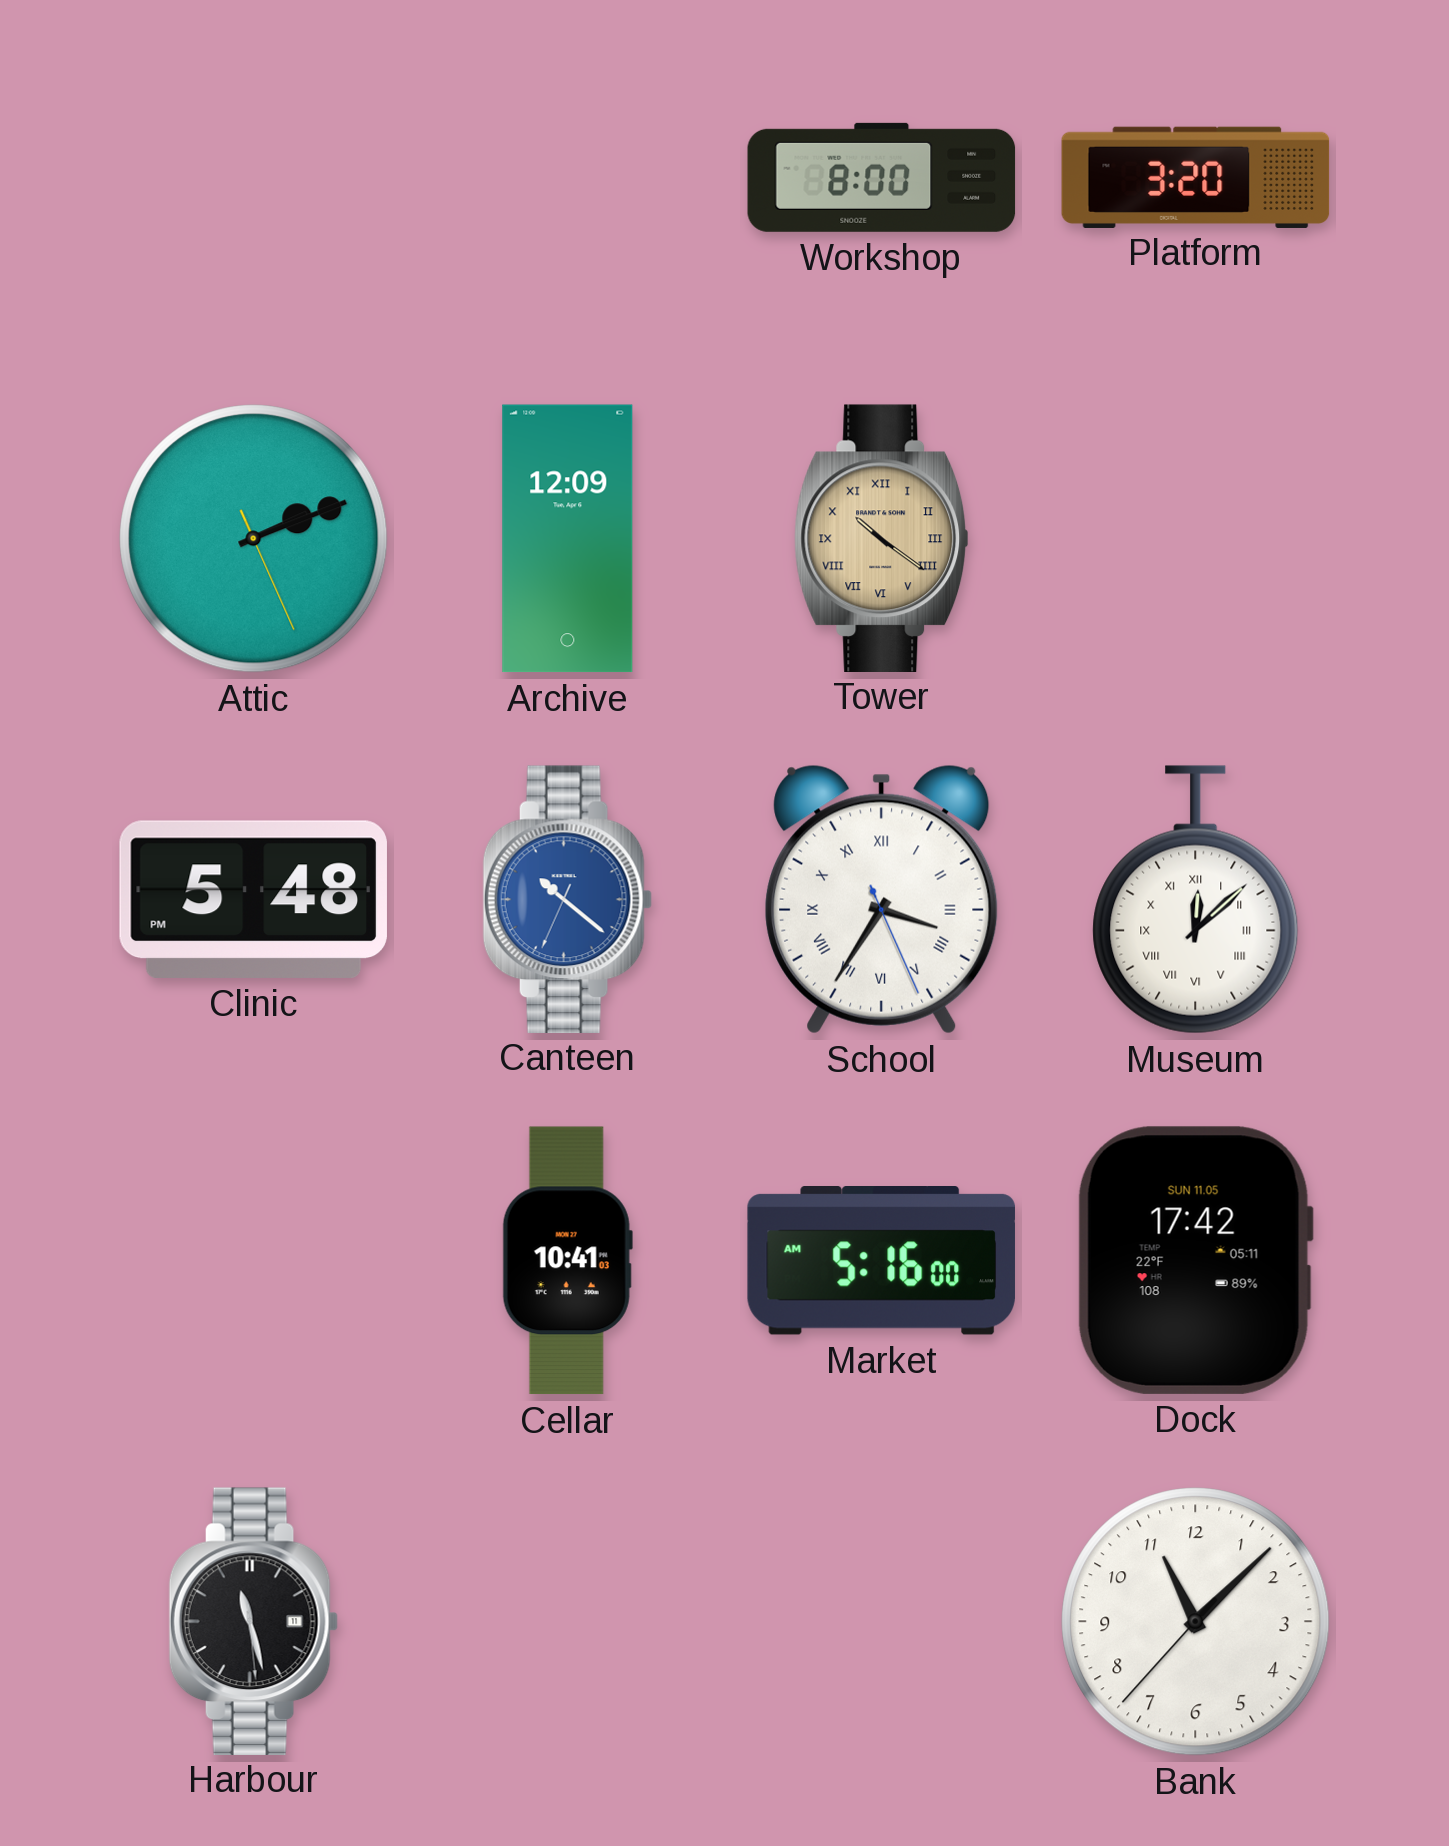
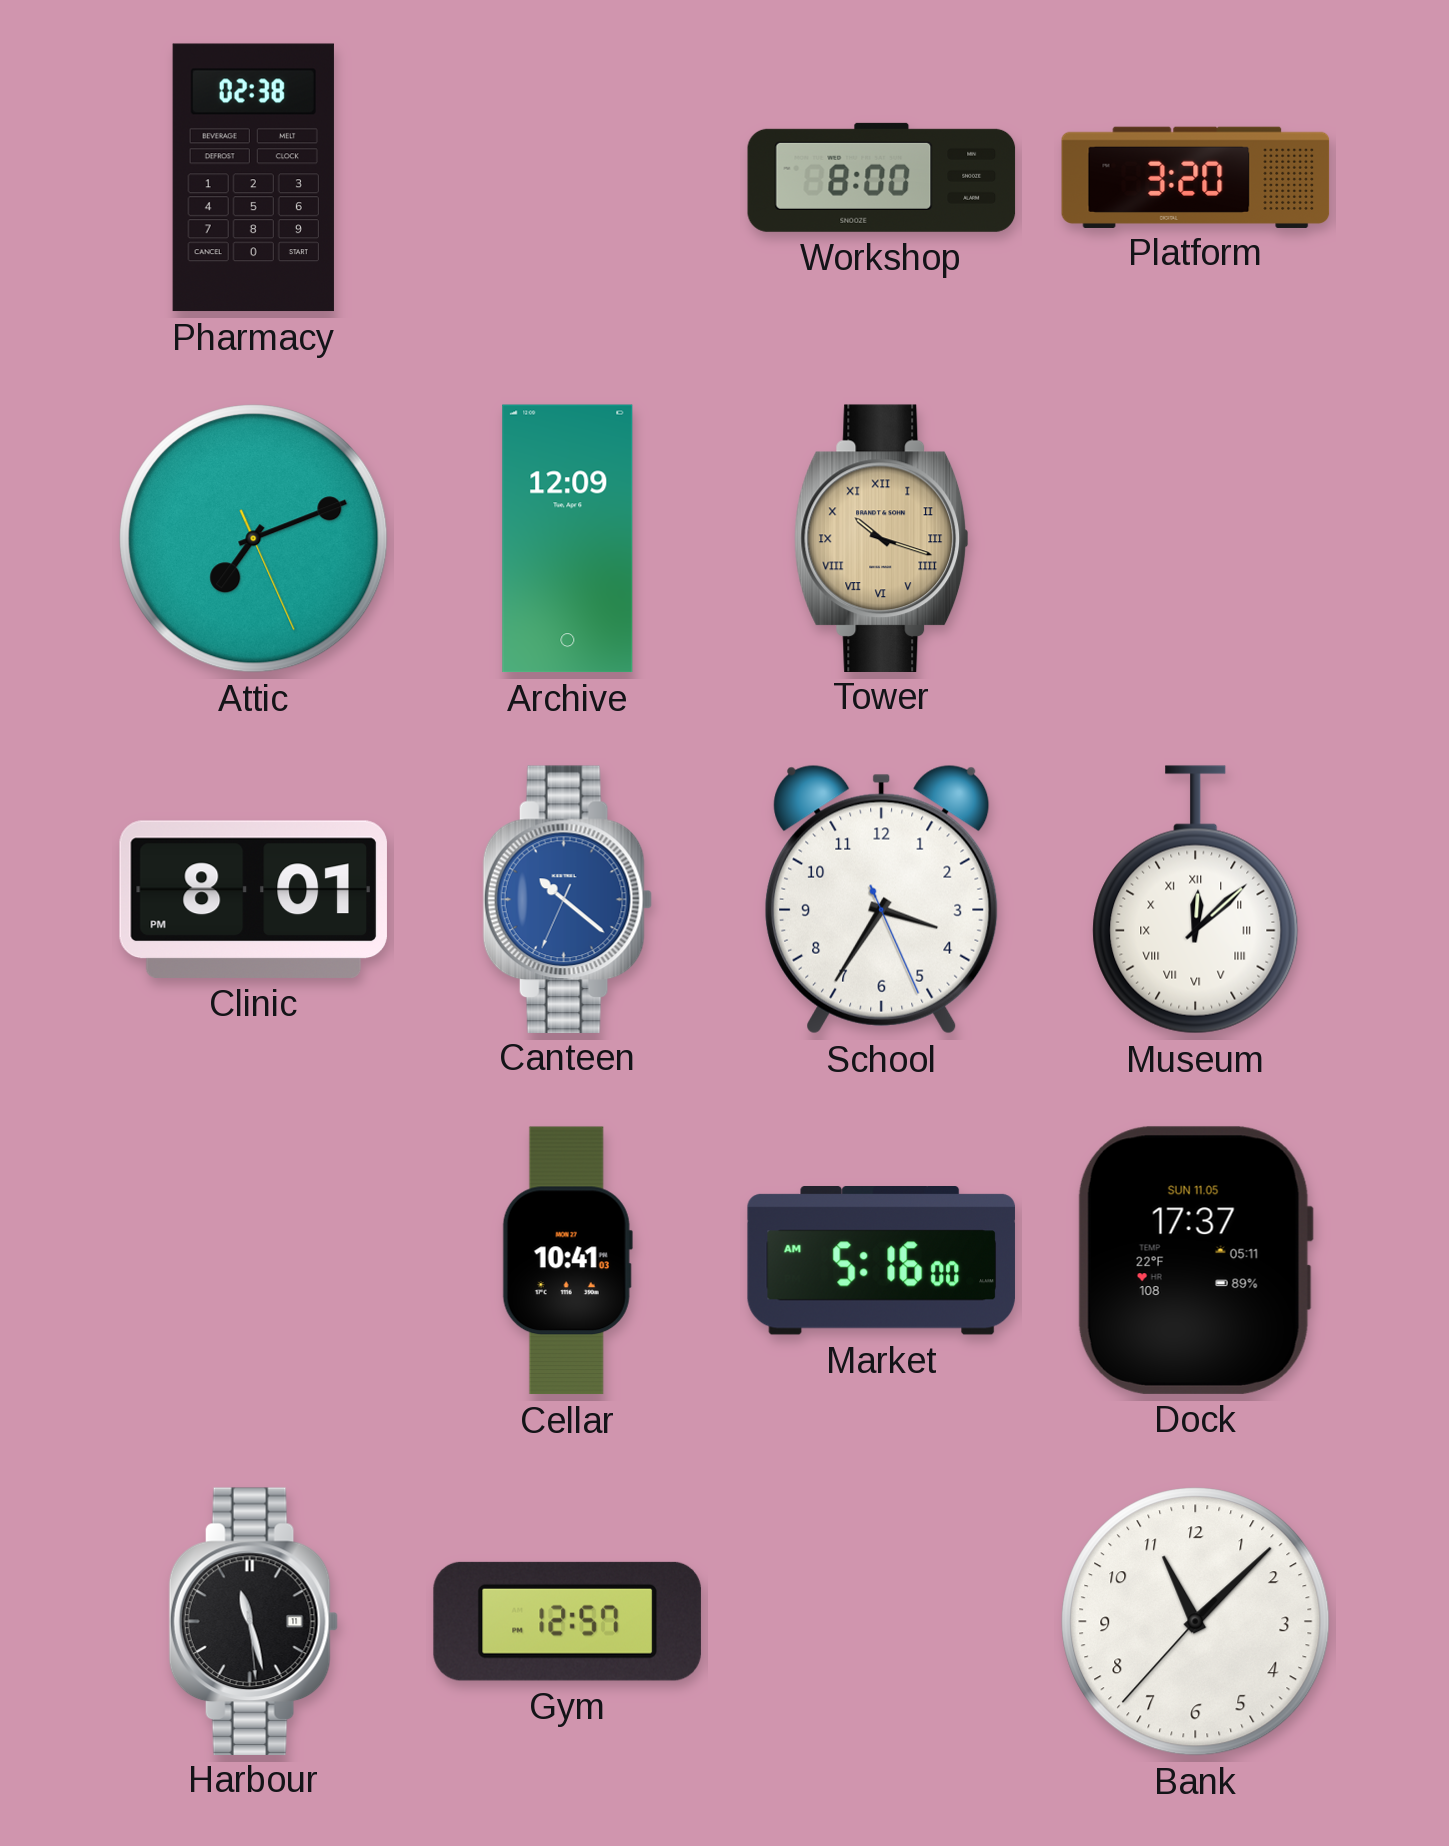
Pharmacy: none -> 02:38
Attic: 2:11 -> 7:11
Tower: 10:21 -> 10:18
Clinic: 5:48 -> 8:01
School numerals: Roman -> Arabic
Dock: 17:42 -> 17:37
Gym: none -> 12:57
